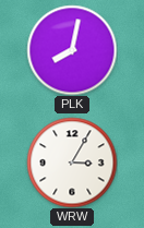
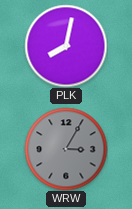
WRW dial: white -> grey
